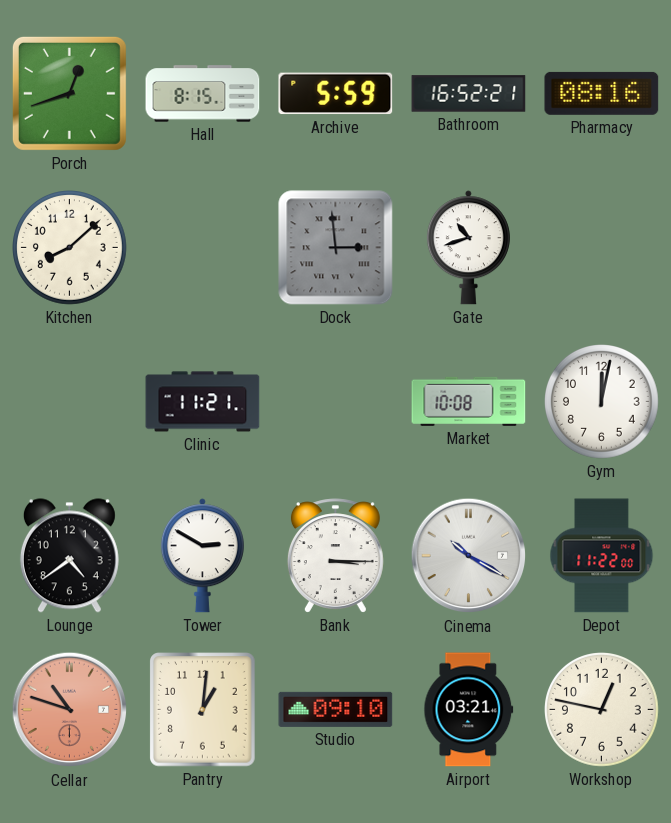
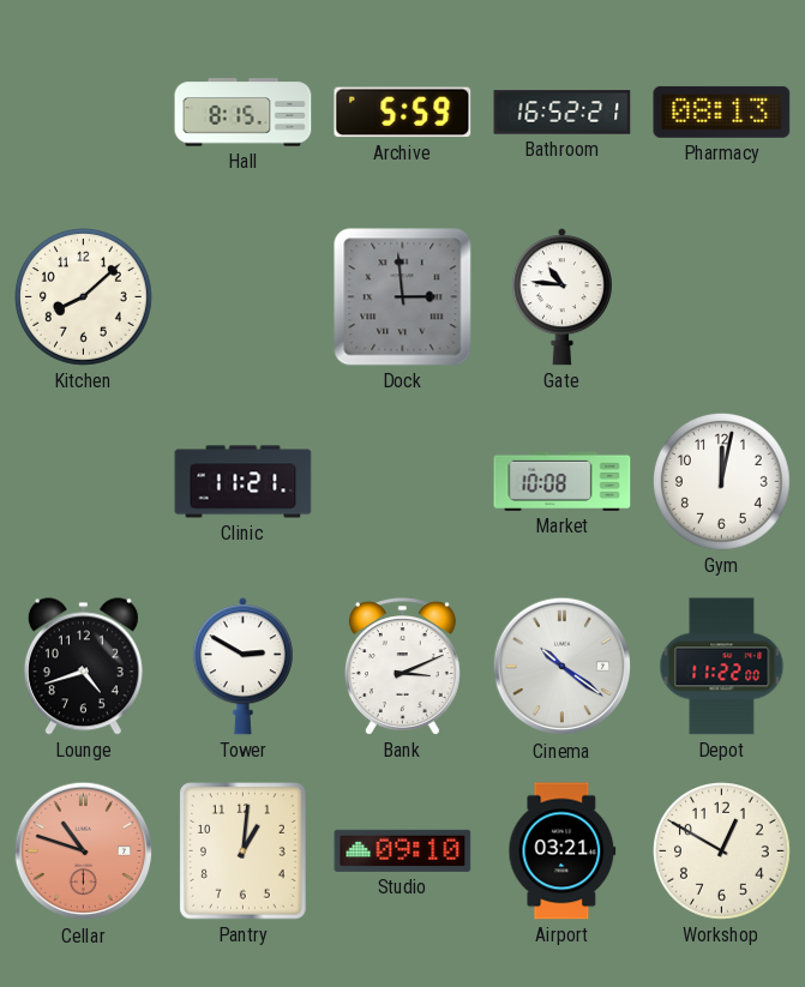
Porch: 12:42 -> none
Pharmacy: 08:16 -> 08:13
Gate: 10:42 -> 10:46
Lounge: 4:39 -> 4:42
Bank: 3:15 -> 3:11
Cinema: 10:20 -> 10:21
Workshop: 12:47 -> 12:50
